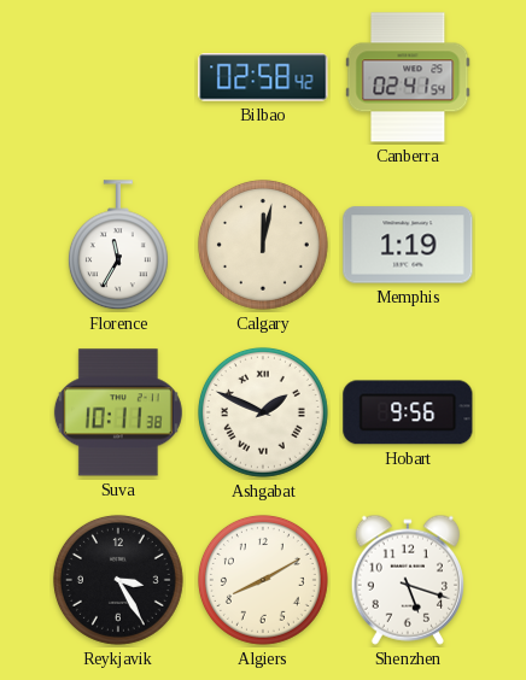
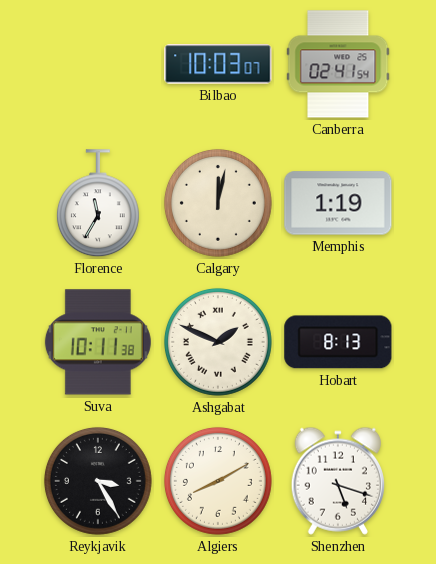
Bilbao: 02:58 -> 10:03
Hobart: 9:56 -> 8:13
